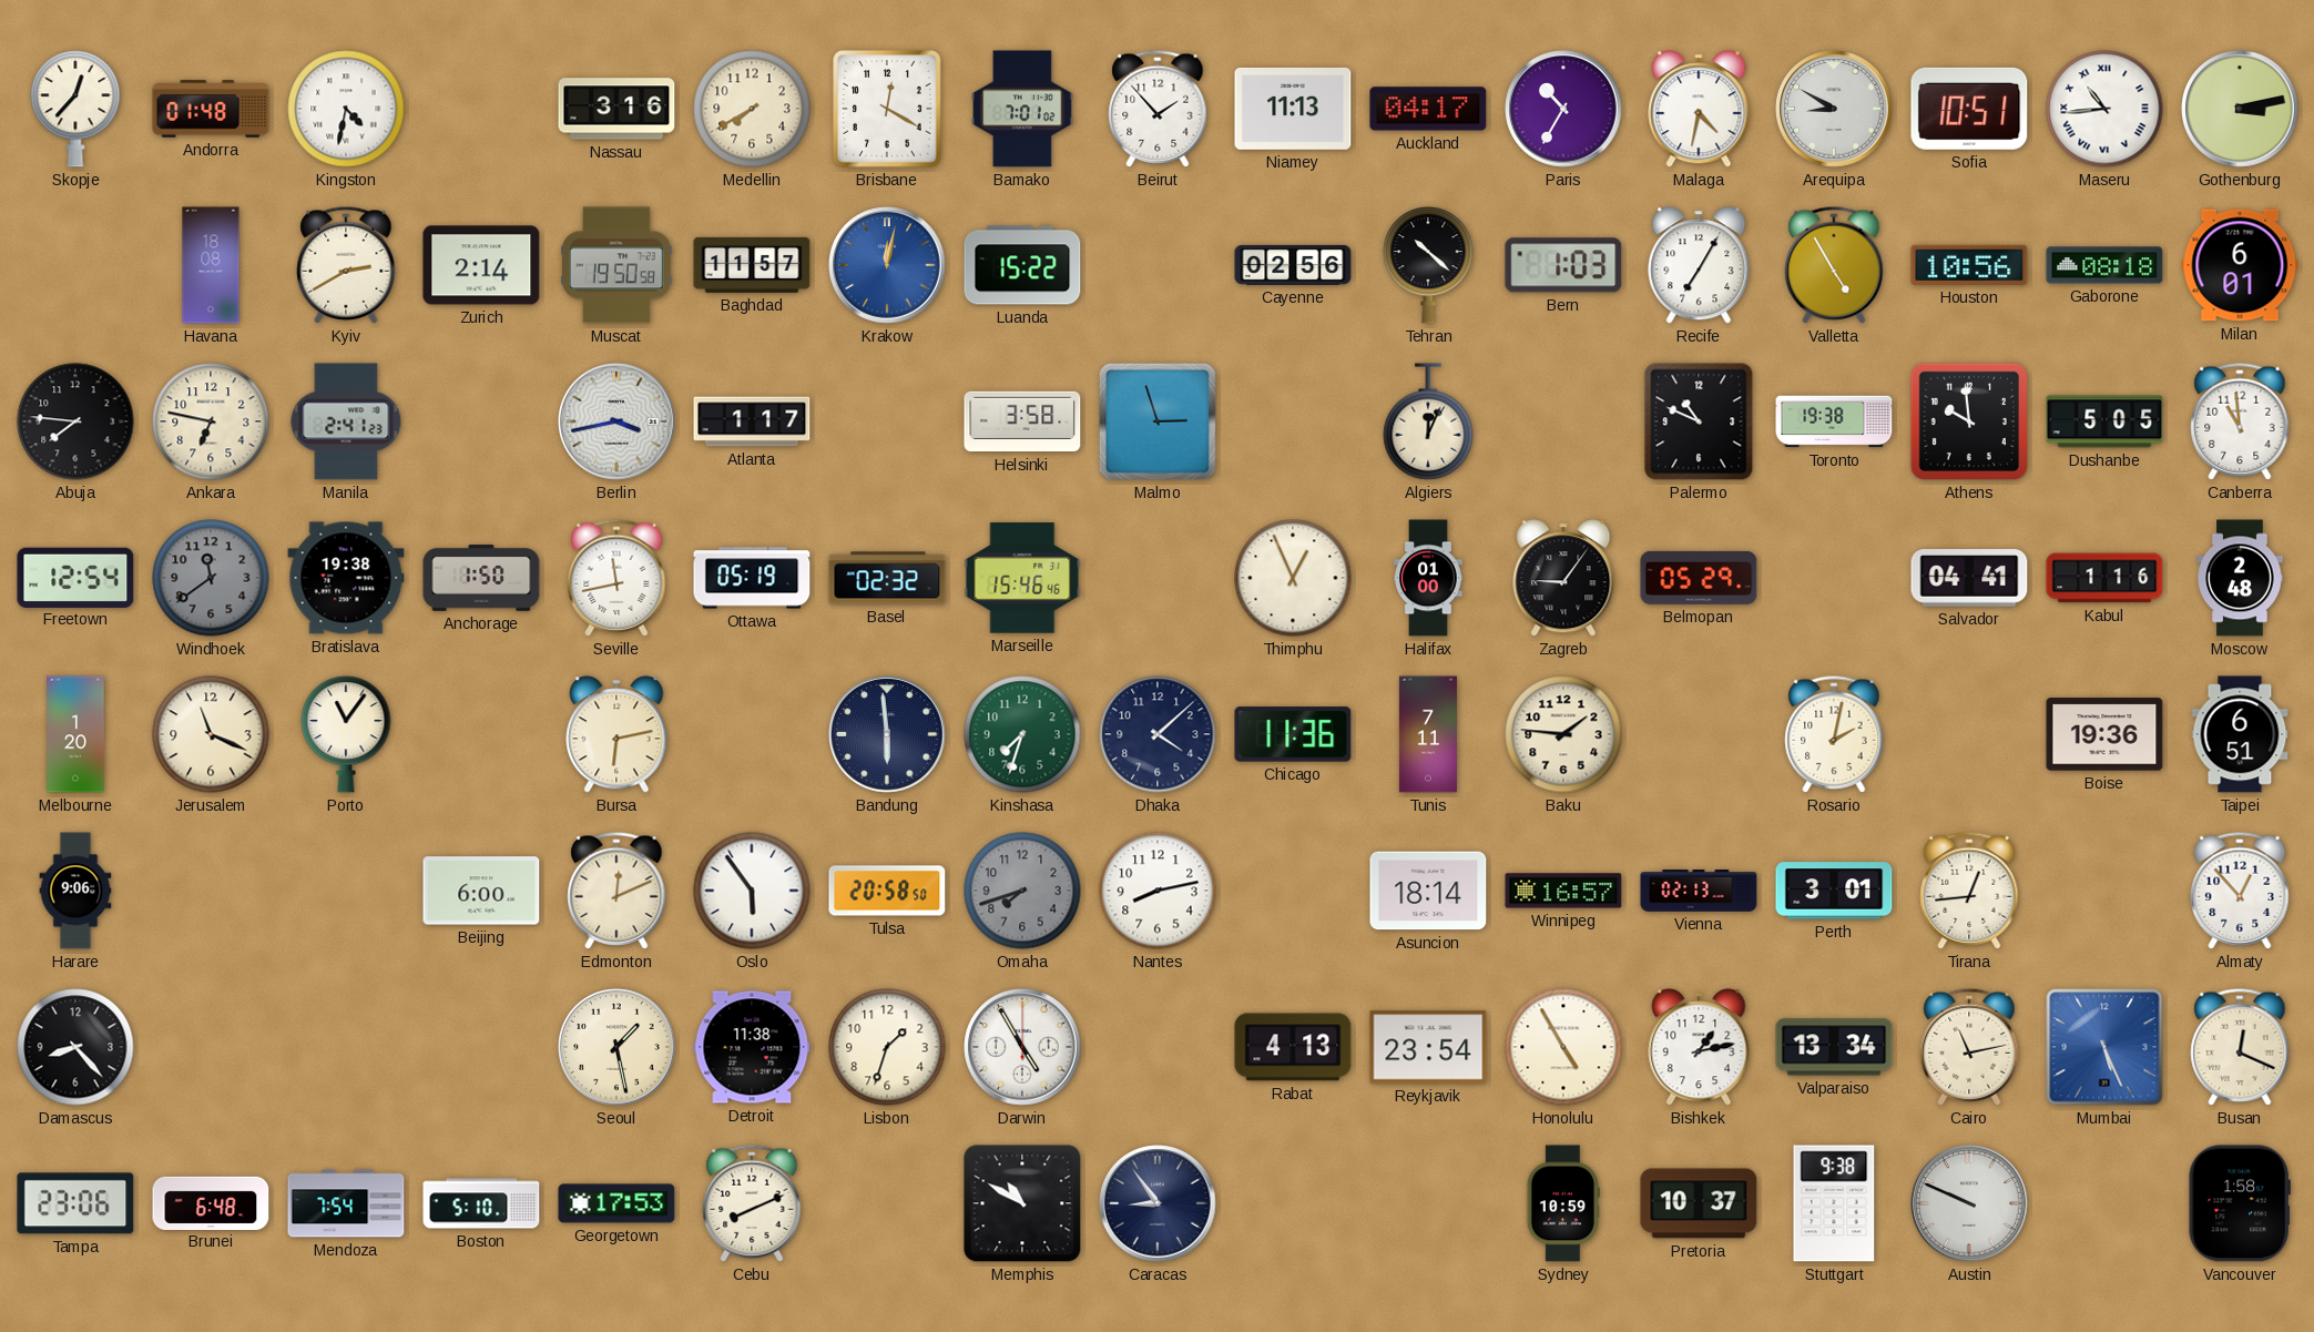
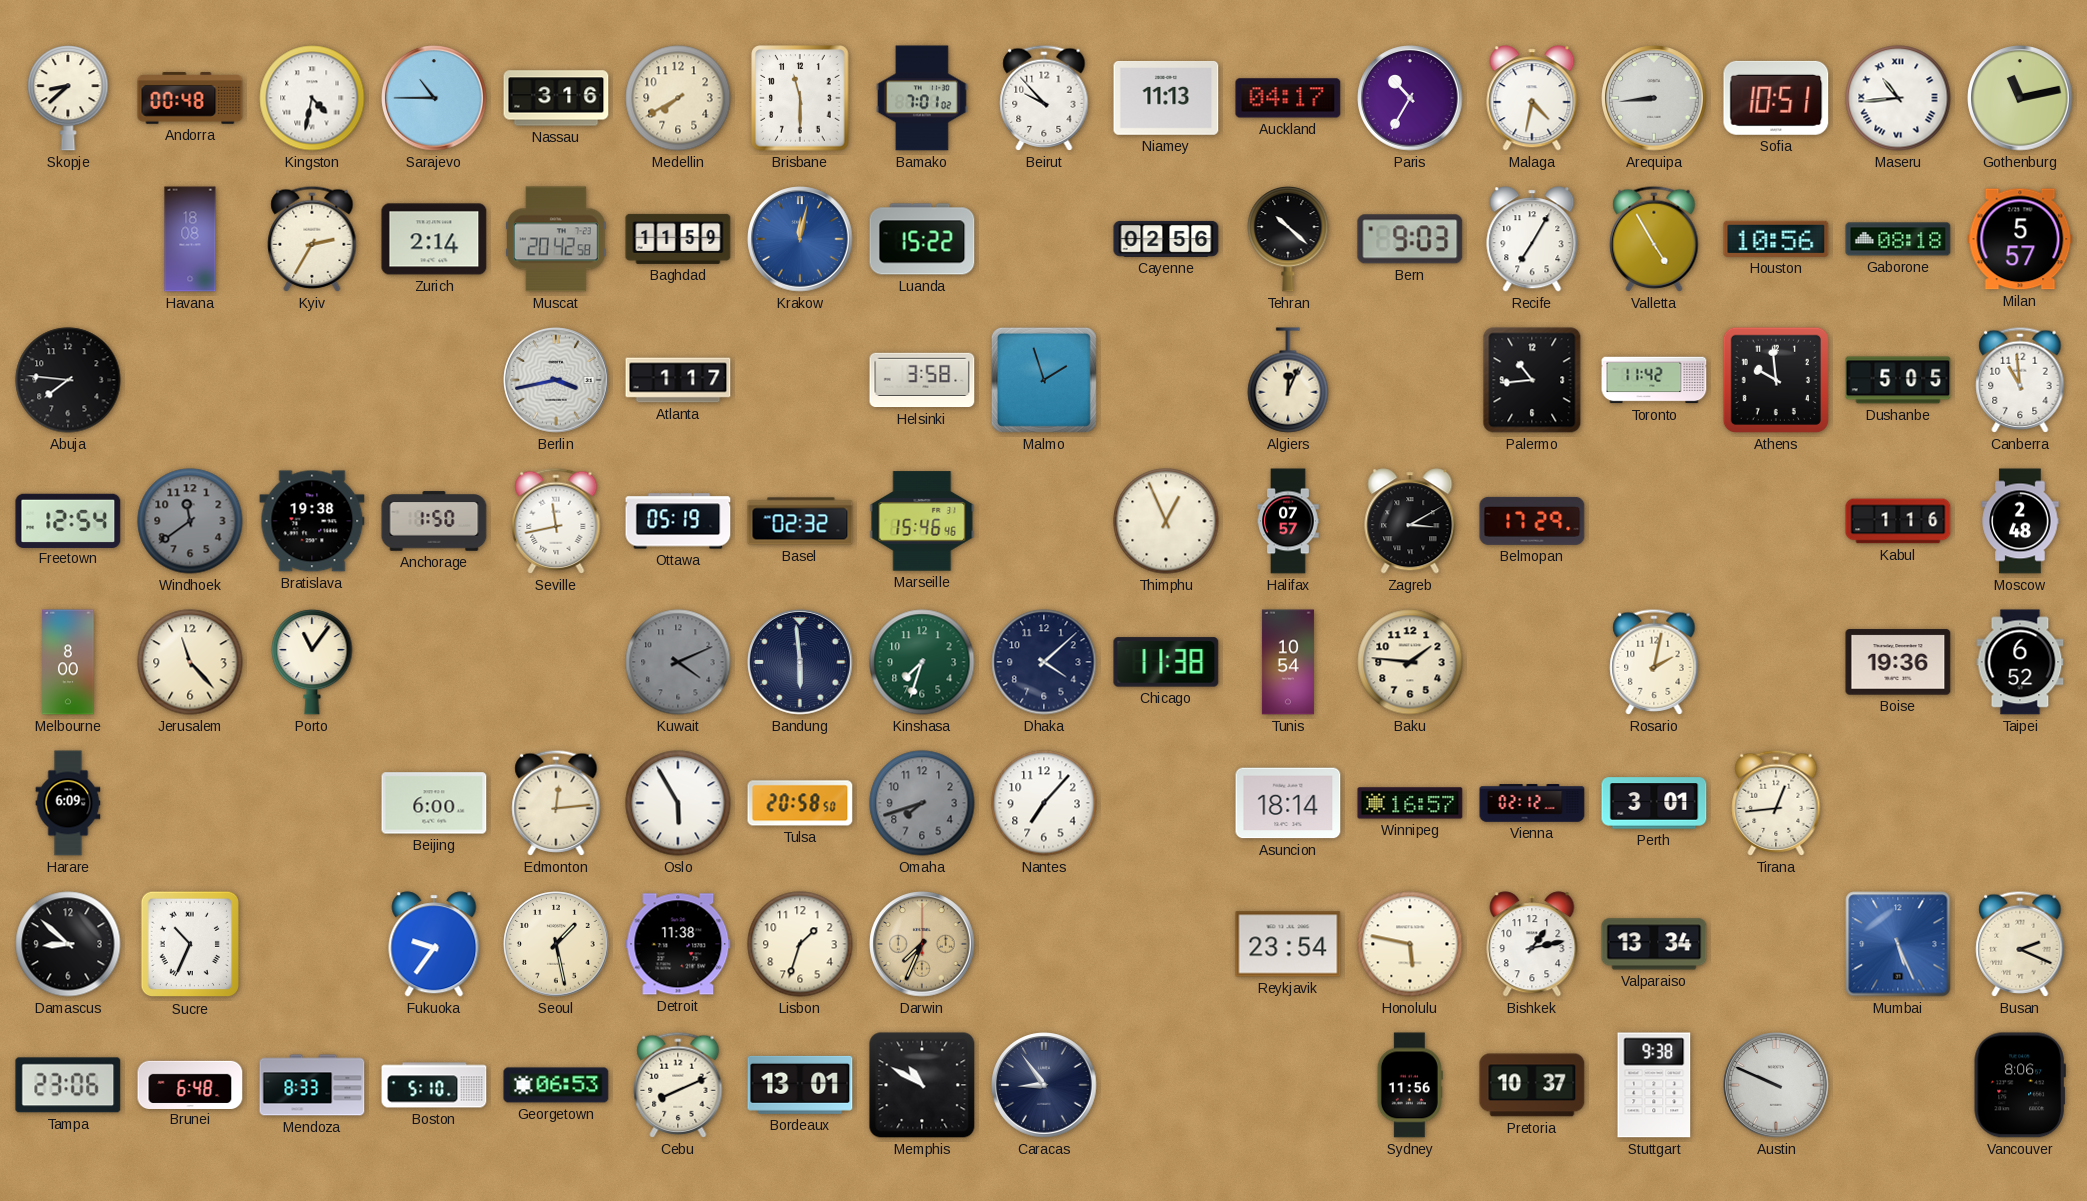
Skopje: 12:37 -> 8:38
Andorra: 01:48 -> 00:48
Sarajevo: none -> 10:45
Brisbane: 12:20 -> 11:30
Beirut: 1:53 -> 9:53
Arequipa: 8:50 -> 8:44
Gothenburg: 3:13 -> 11:13
Kyiv: 2:40 -> 2:35
Muscat: 19:50 -> 20:42
Baghdad: 11:57 -> 11:59
Bern: 1:03 -> 9:03
Milan: 6:01 -> 5:57
Ankara: 6:47 -> none
Manila: 2:41 -> none
Malmo: 2:57 -> 1:57
Palermo: 10:49 -> 10:44
Toronto: 19:38 -> 11:42
Halifax: 01:00 -> 07:57
Zagreb: 9:06 -> 3:10
Belmopan: 05:29 -> 17:29
Salvador: 04:41 -> none
Melbourne: 1:20 -> 8:00
Jerusalem: 11:19 -> 11:23
Bursa: 6:13 -> none
Kuwait: none -> 4:11
Chicago: 11:36 -> 11:38
Tunis: 7:11 -> 10:54
Taipei: 6:51 -> 6:52
Harare: 9:06 -> 6:09
Edmonton: 12:11 -> 12:14
Oslo: 5:54 -> 5:55
Nantes: 8:13 -> 7:07
Vienna: 02:13 -> 02:12
Almaty: 12:53 -> none
Damascus: 8:23 -> 8:52
Sucre: none -> 10:34
Fukuoka: none -> 9:36
Darwin: 4:55 -> 7:34
Darwin dial: white -> champagne
Rabat: 4:13 -> none
Honolulu: 4:55 -> 5:47
Cairo: 11:13 -> none
Busan: 12:19 -> 2:19
Mendoza: 7:54 -> 8:33
Georgetown: 17:53 -> 06:53
Bordeaux: none -> 13:01
Sydney: 10:59 -> 11:56
Vancouver: 1:58 -> 8:06
